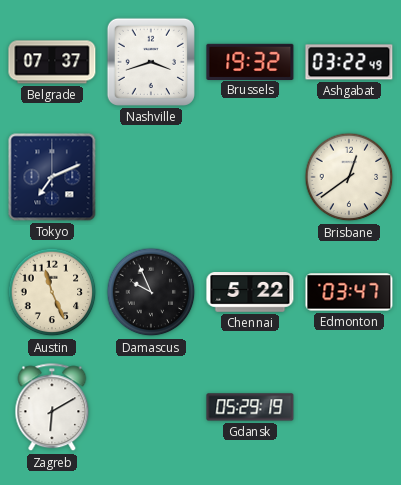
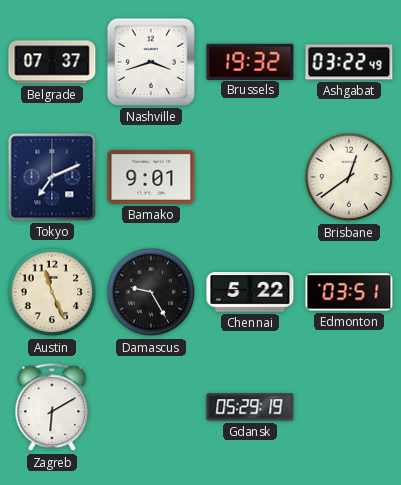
Bamako: none -> 9:01
Damascus: 9:56 -> 9:25
Edmonton: 03:47 -> 03:51
